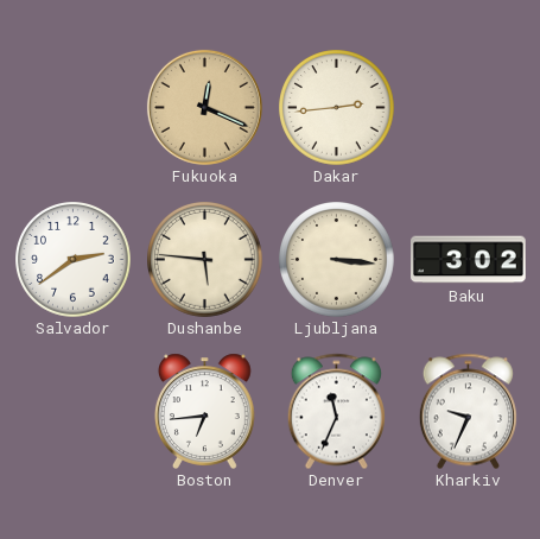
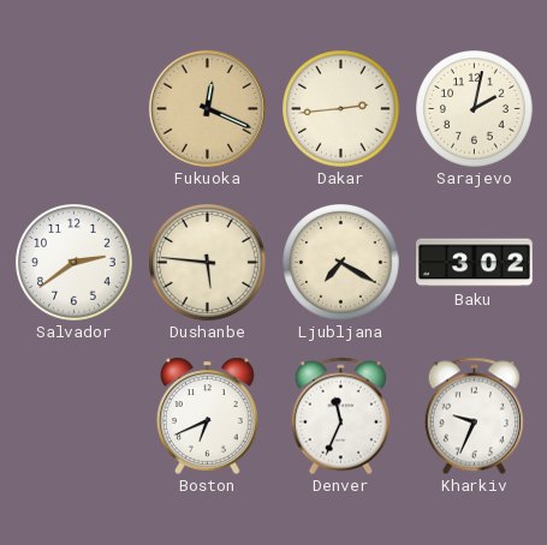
Sarajevo: none -> 2:02
Ljubljana: 3:16 -> 7:20
Boston: 6:44 -> 6:41
